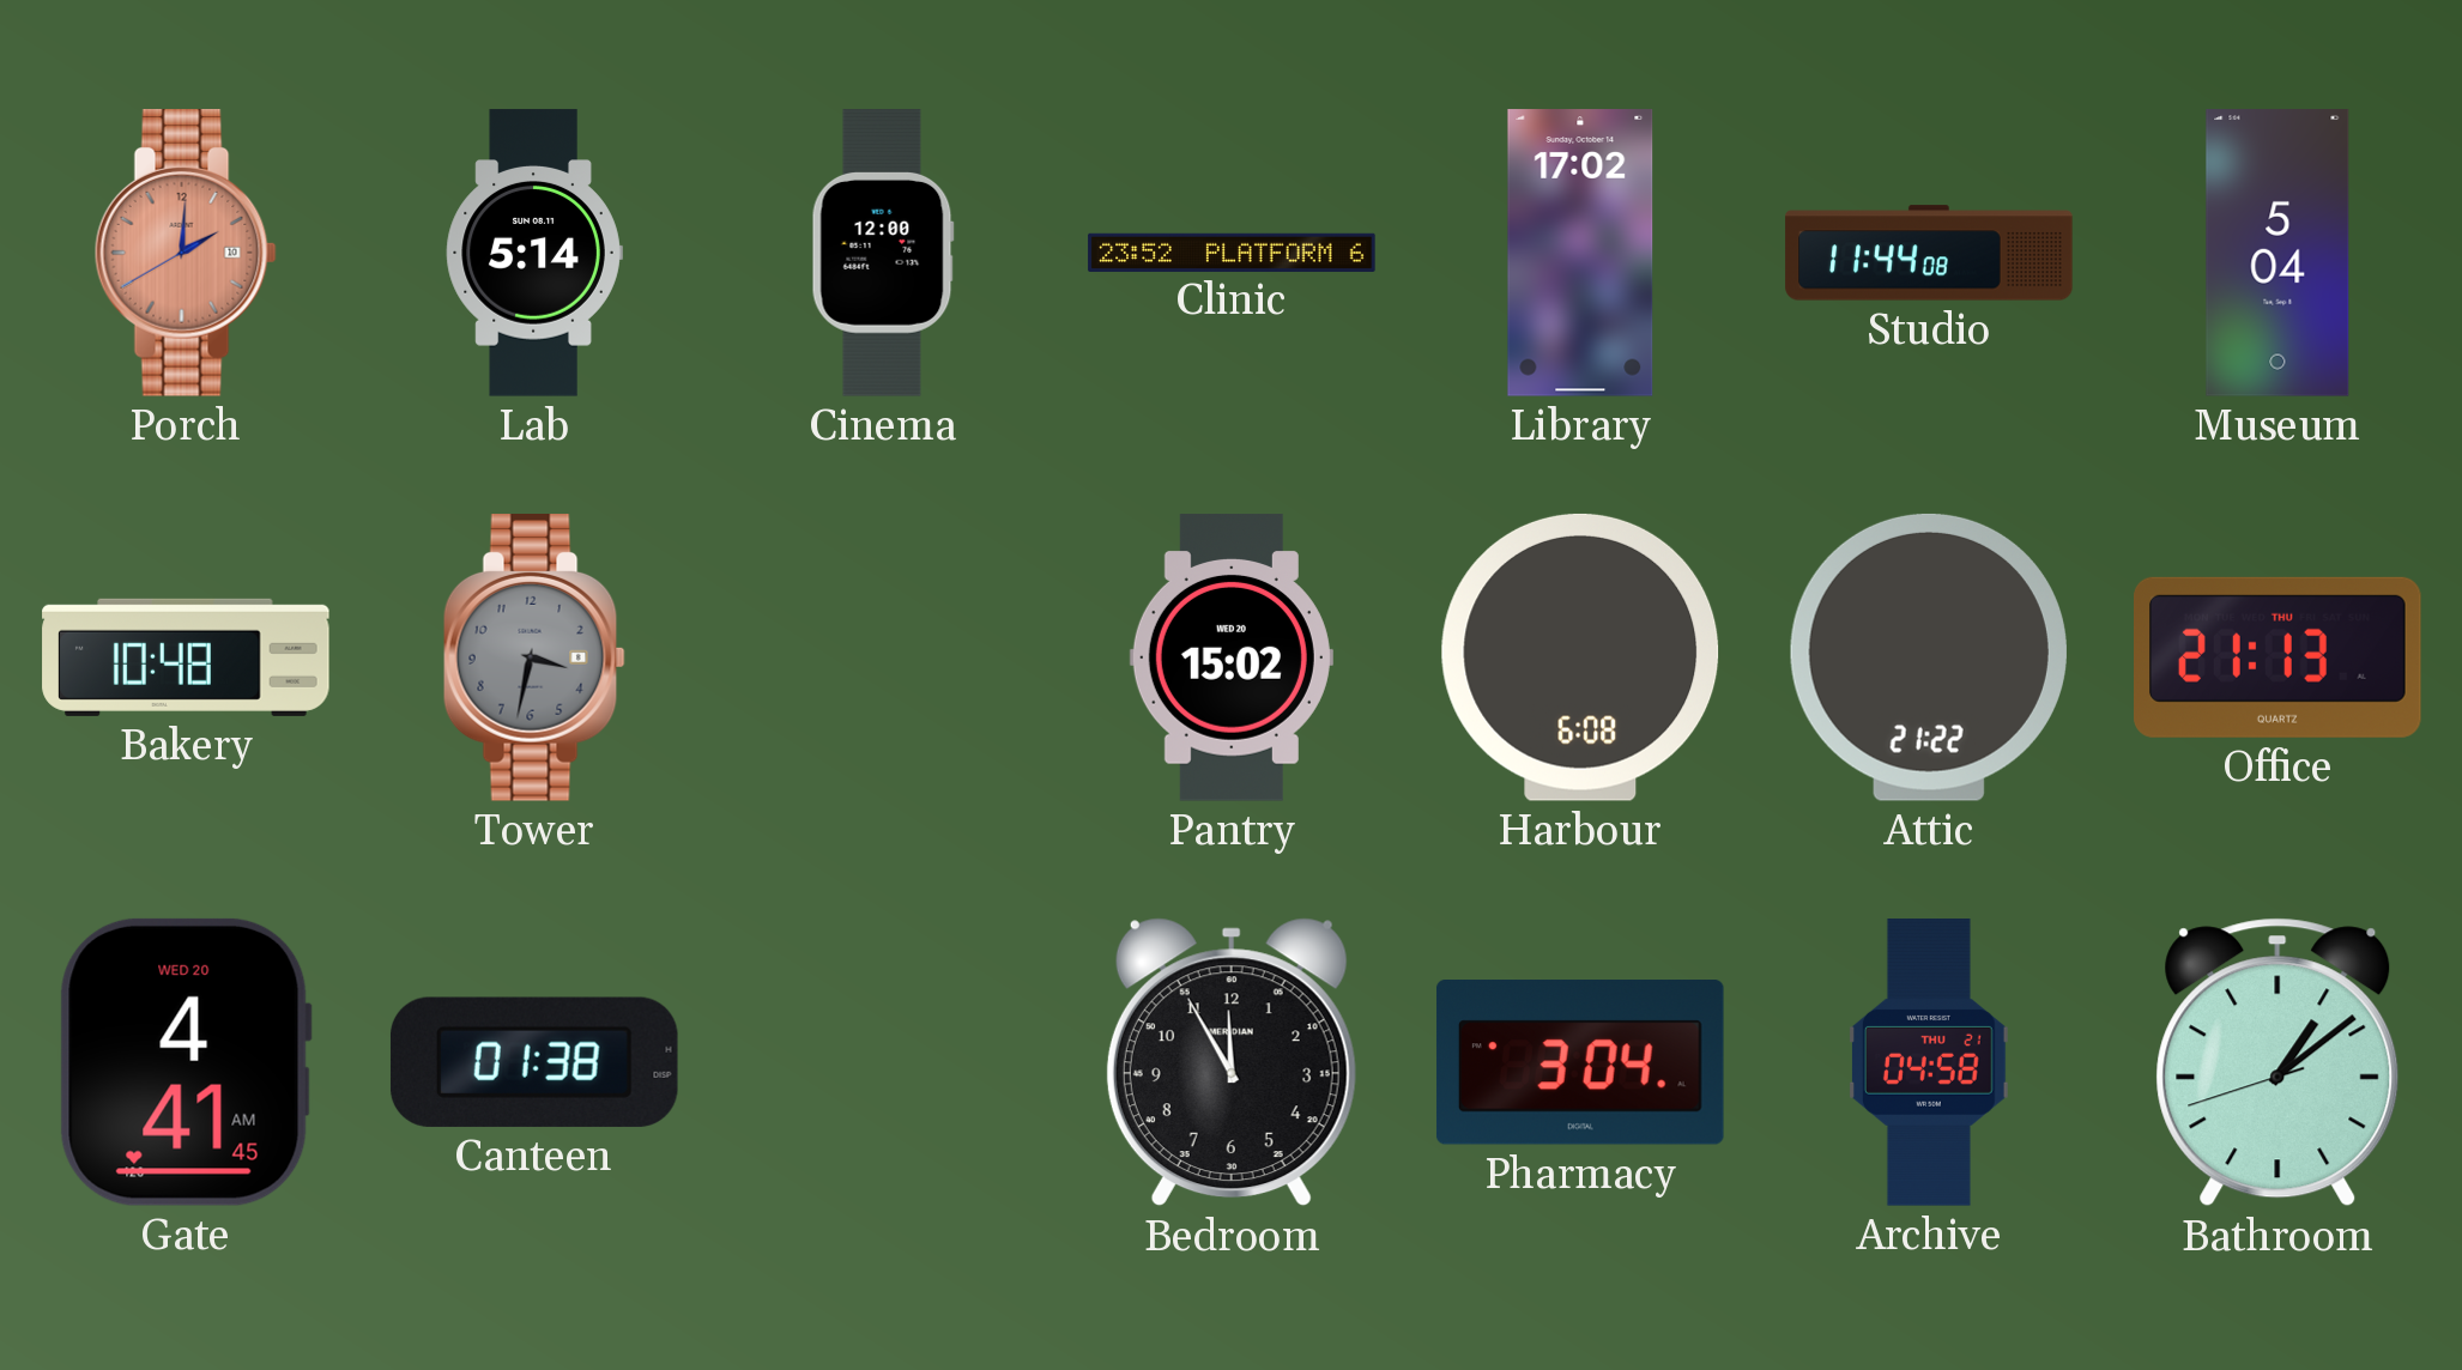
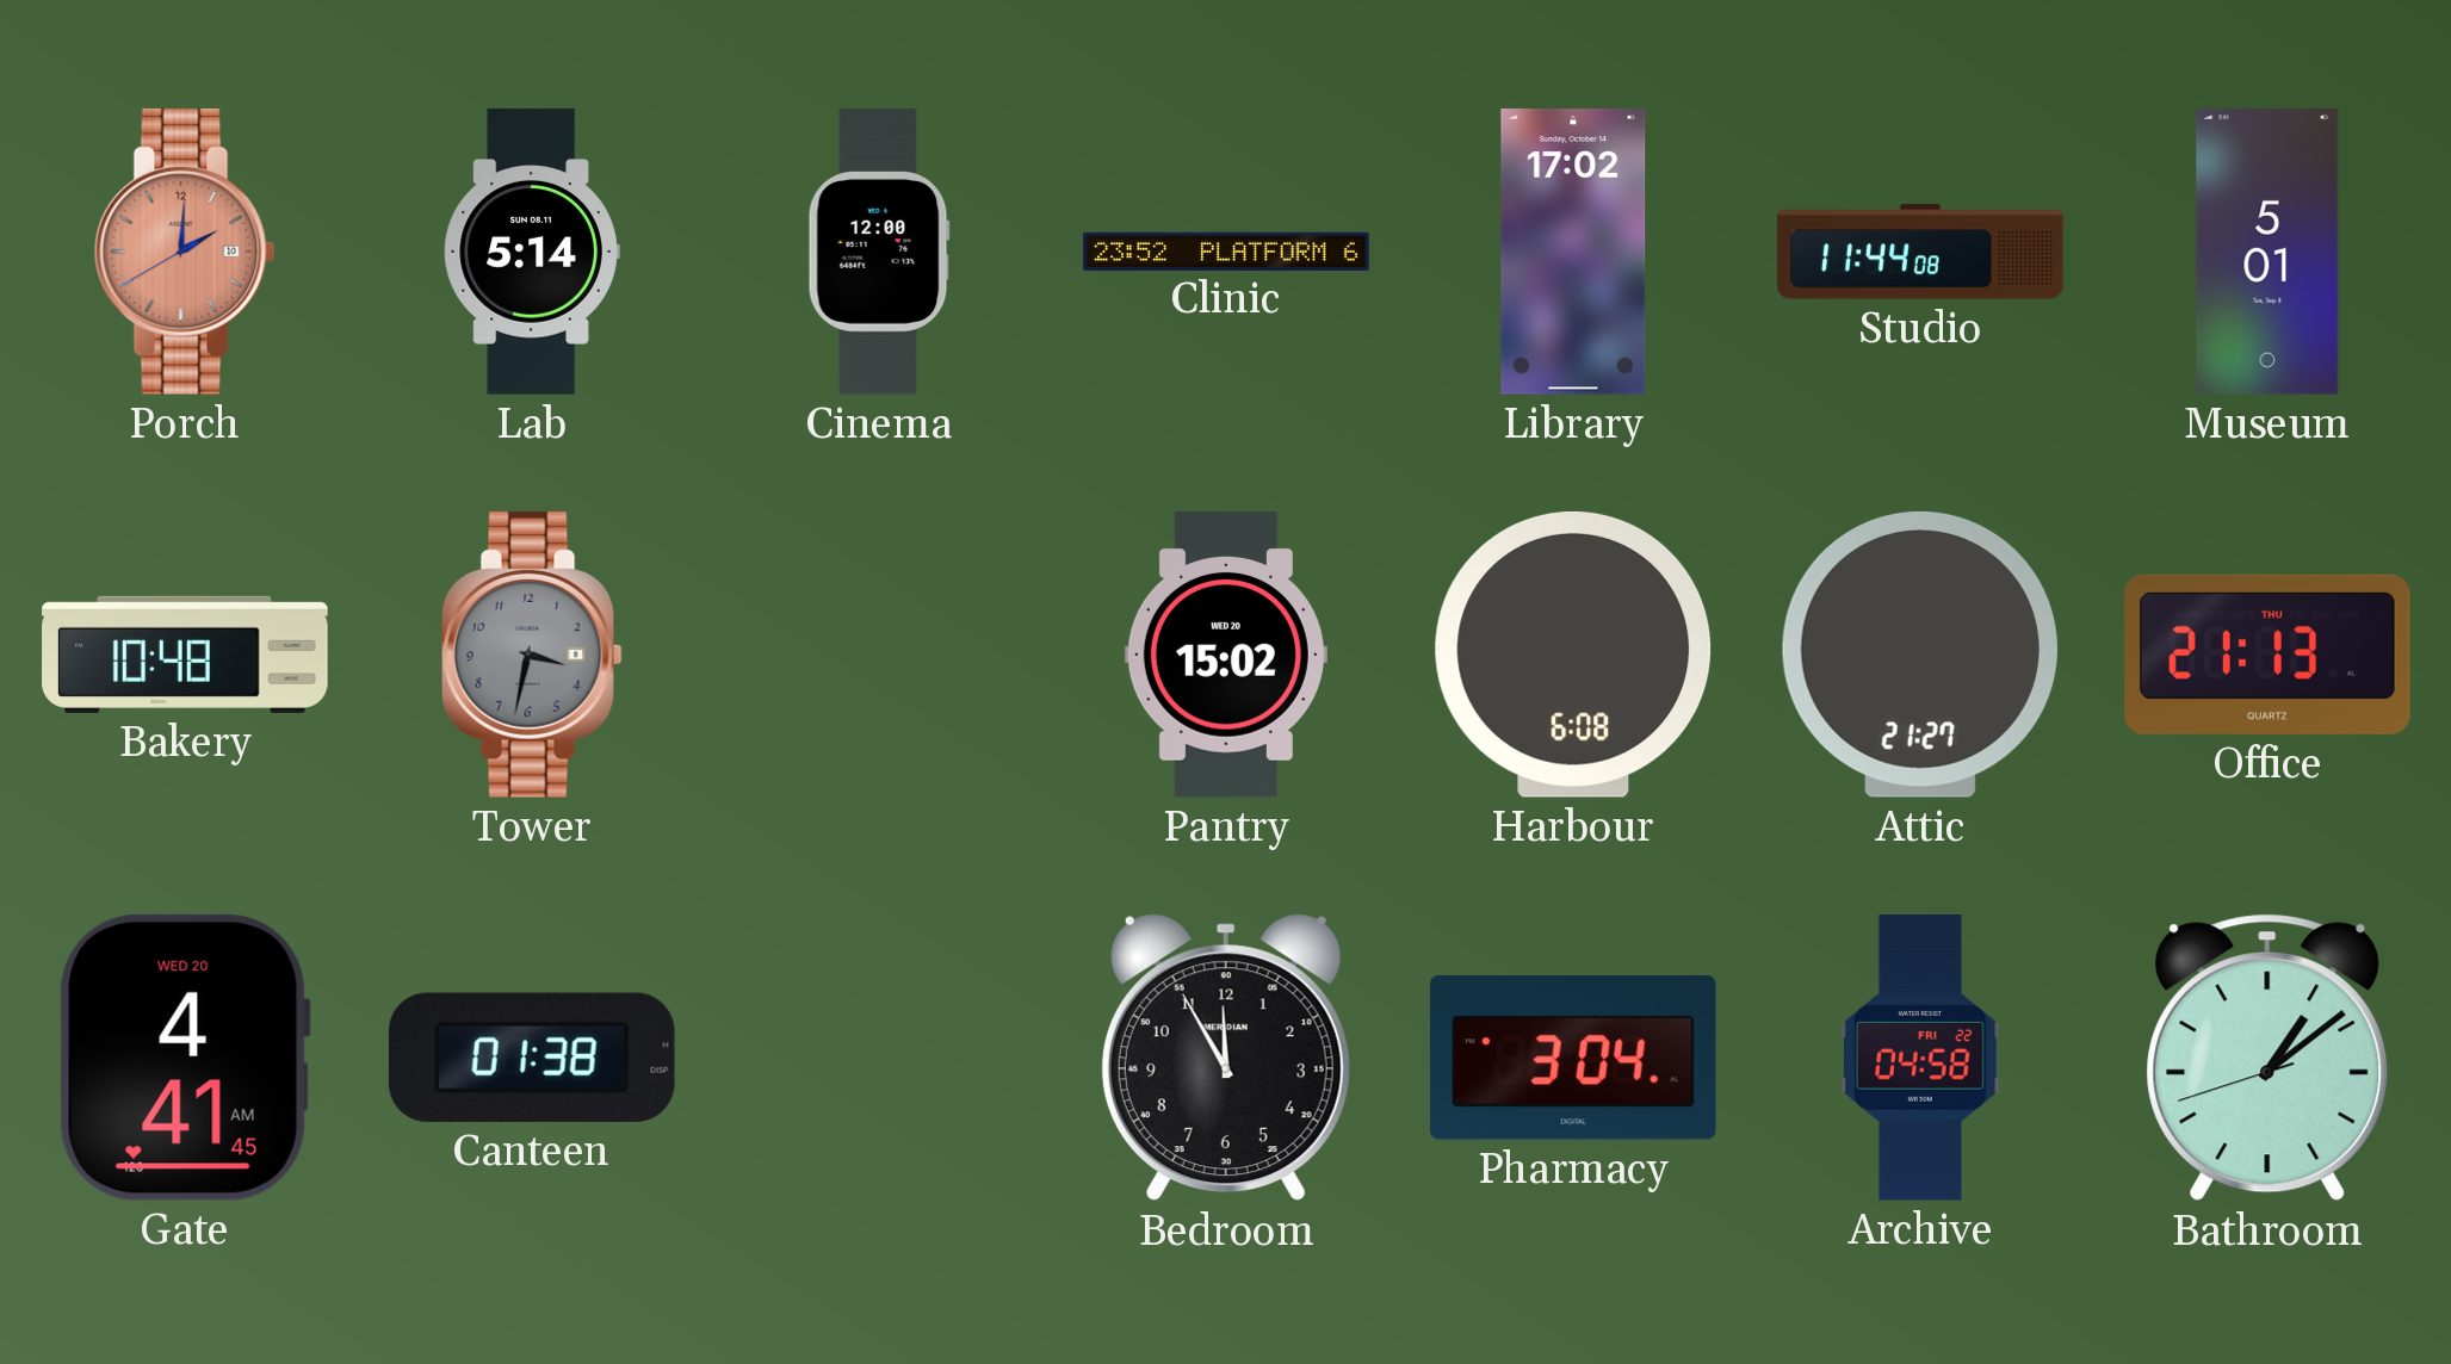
Museum: 5:04 -> 5:01
Attic: 21:22 -> 21:27
Archive date: THU 21 -> FRI 22
